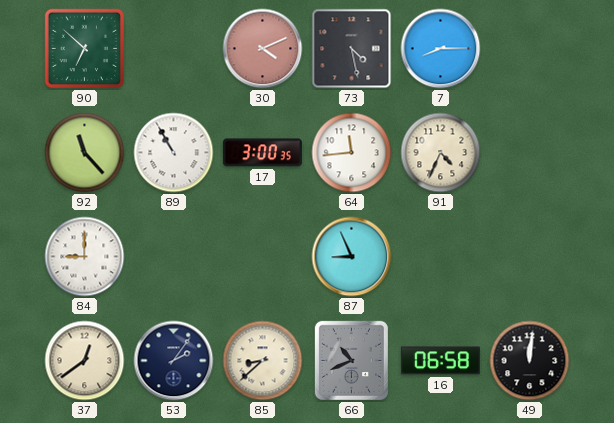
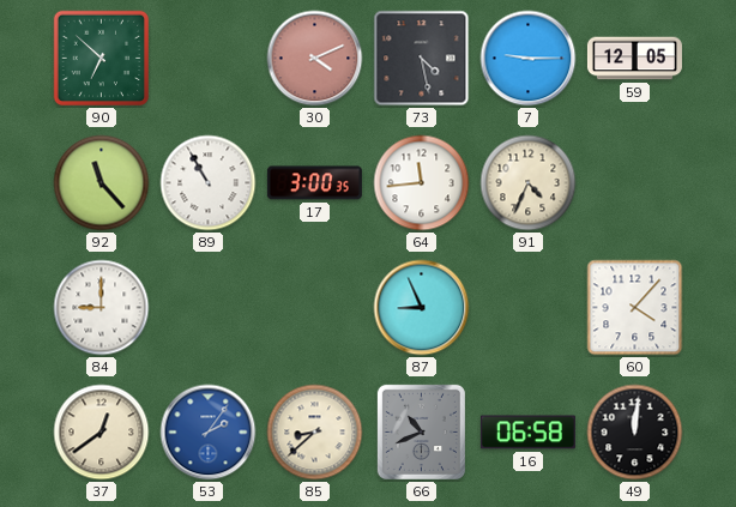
7: 8:15 -> 9:15
59: none -> 12:05
60: none -> 4:07
53 dial: navy -> blue
